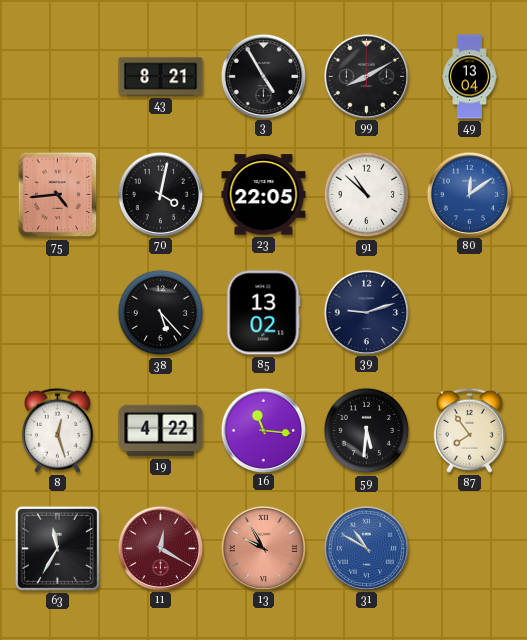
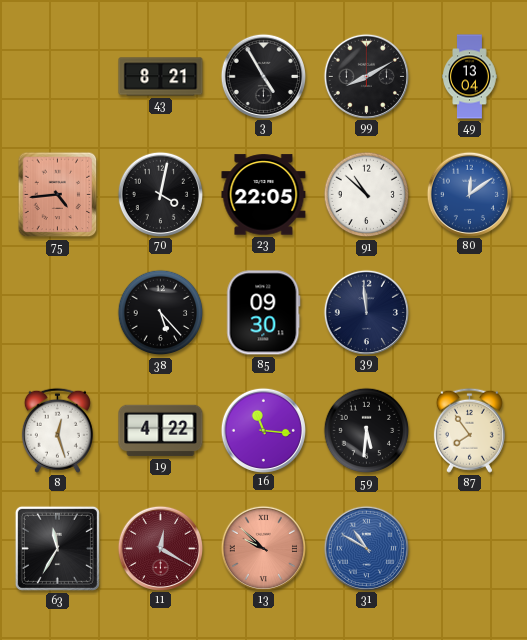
85: 13:02 -> 09:30
39: 9:12 -> 11:59
13: 9:55 -> 9:52
